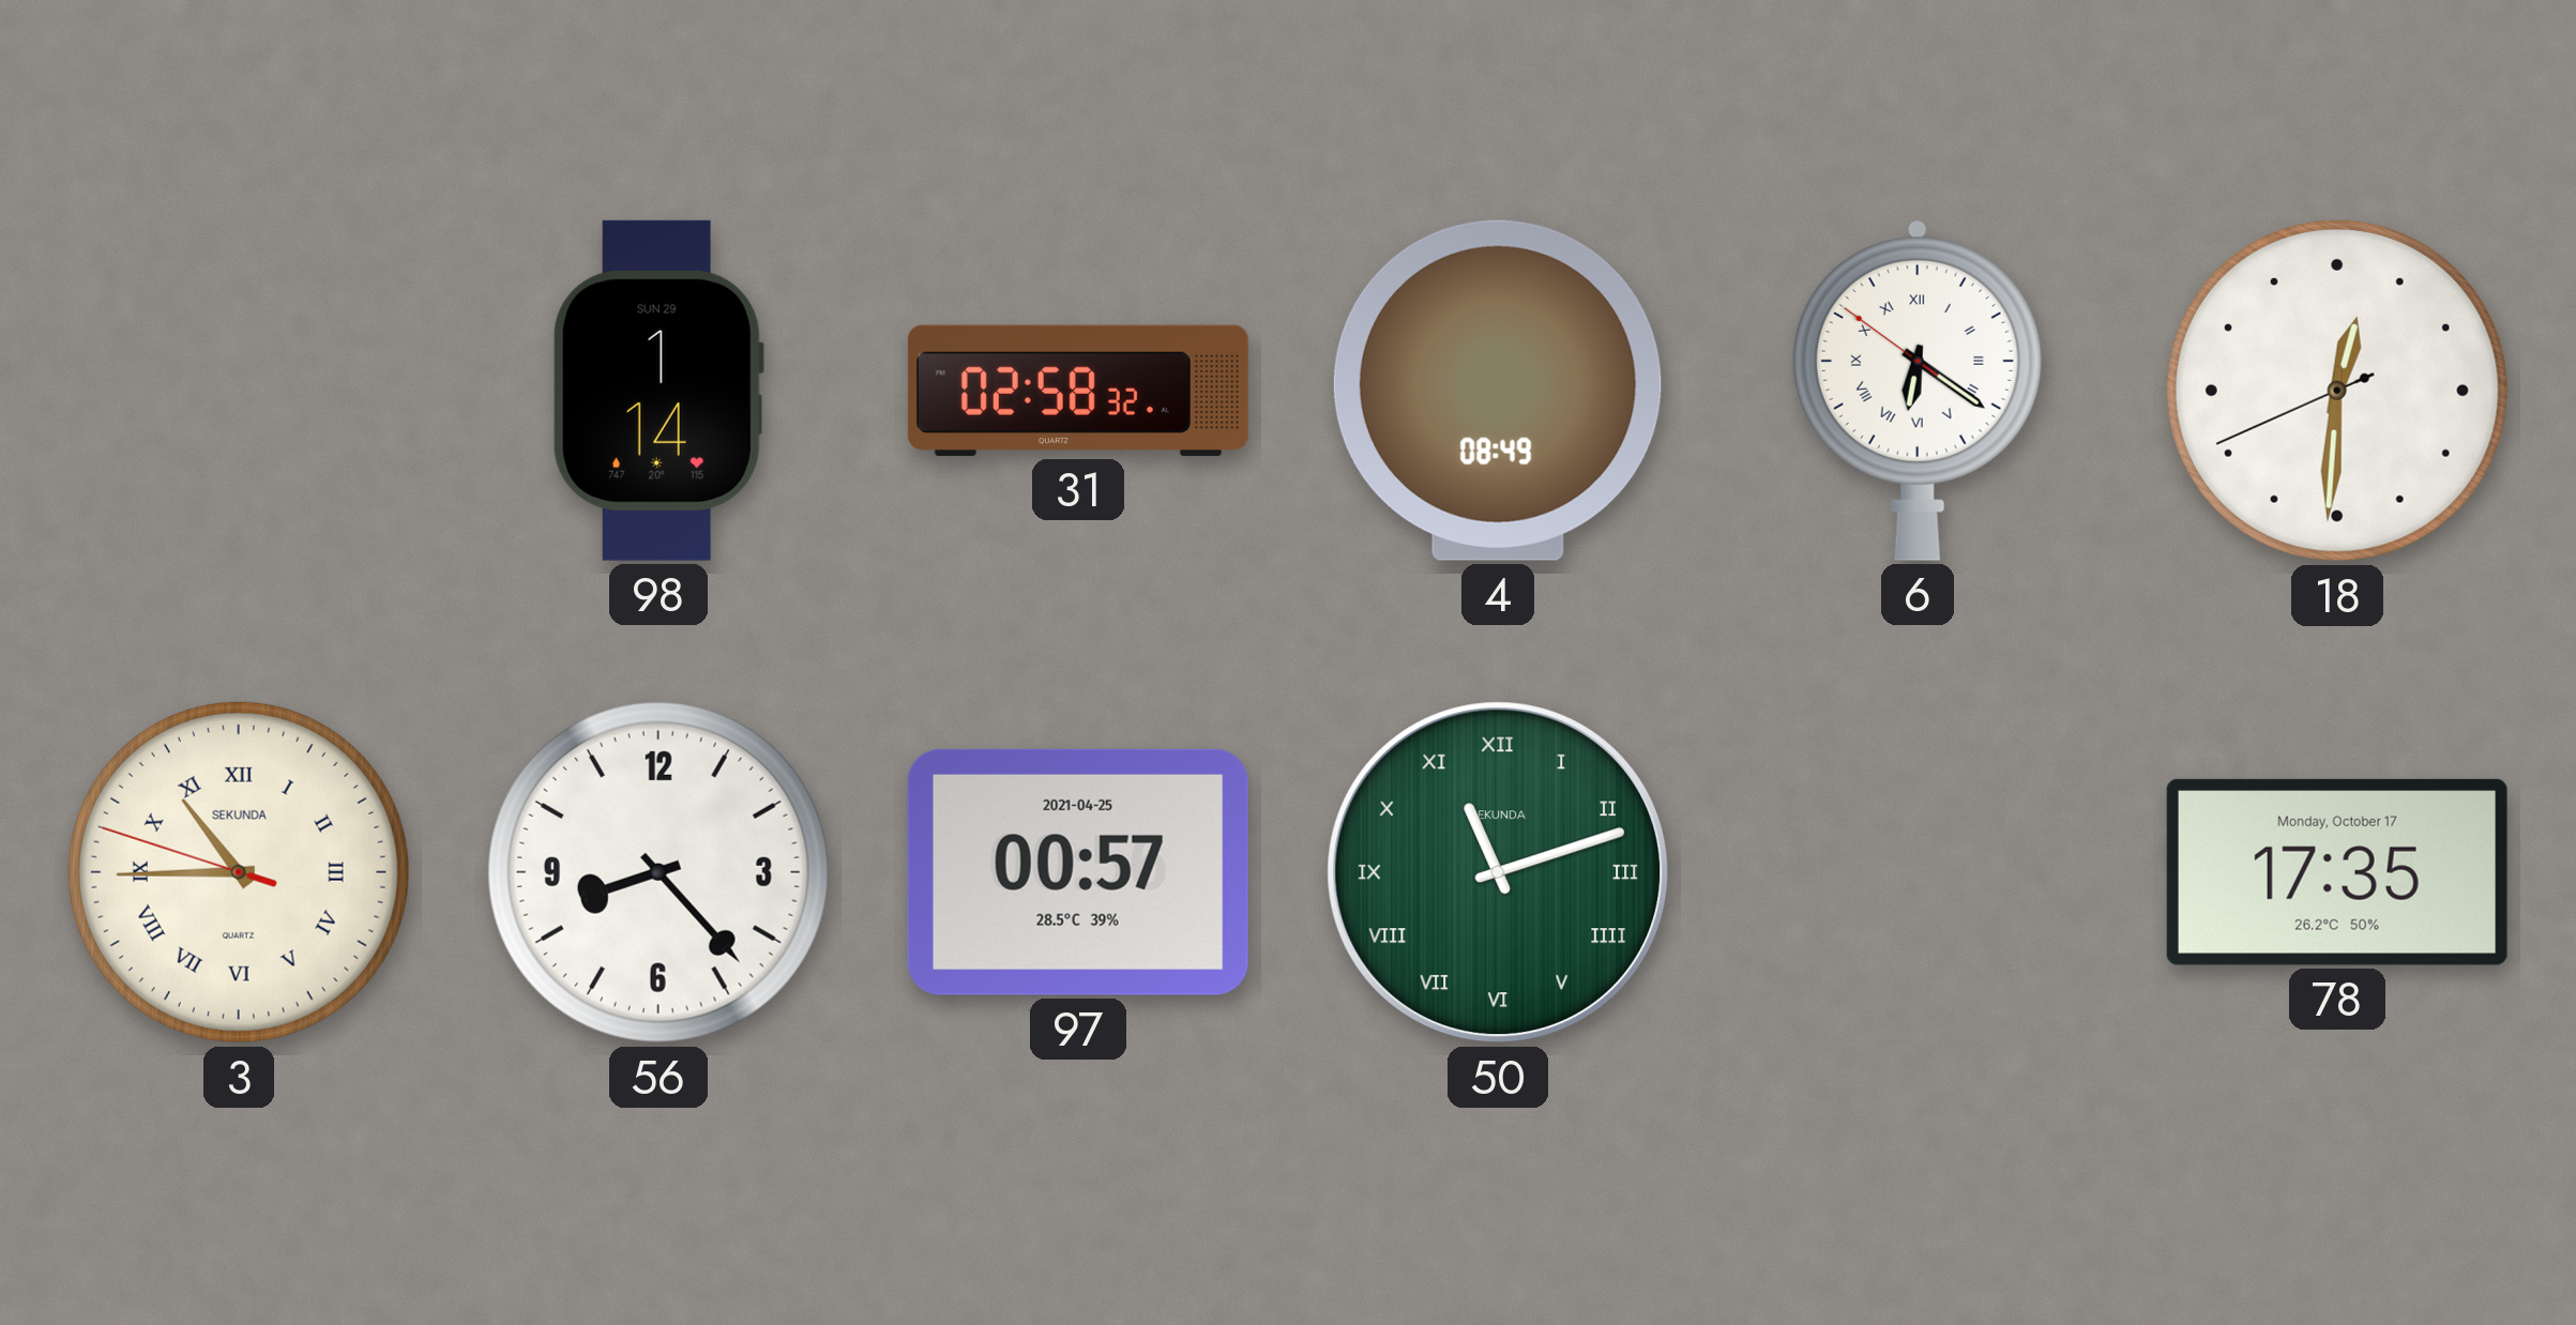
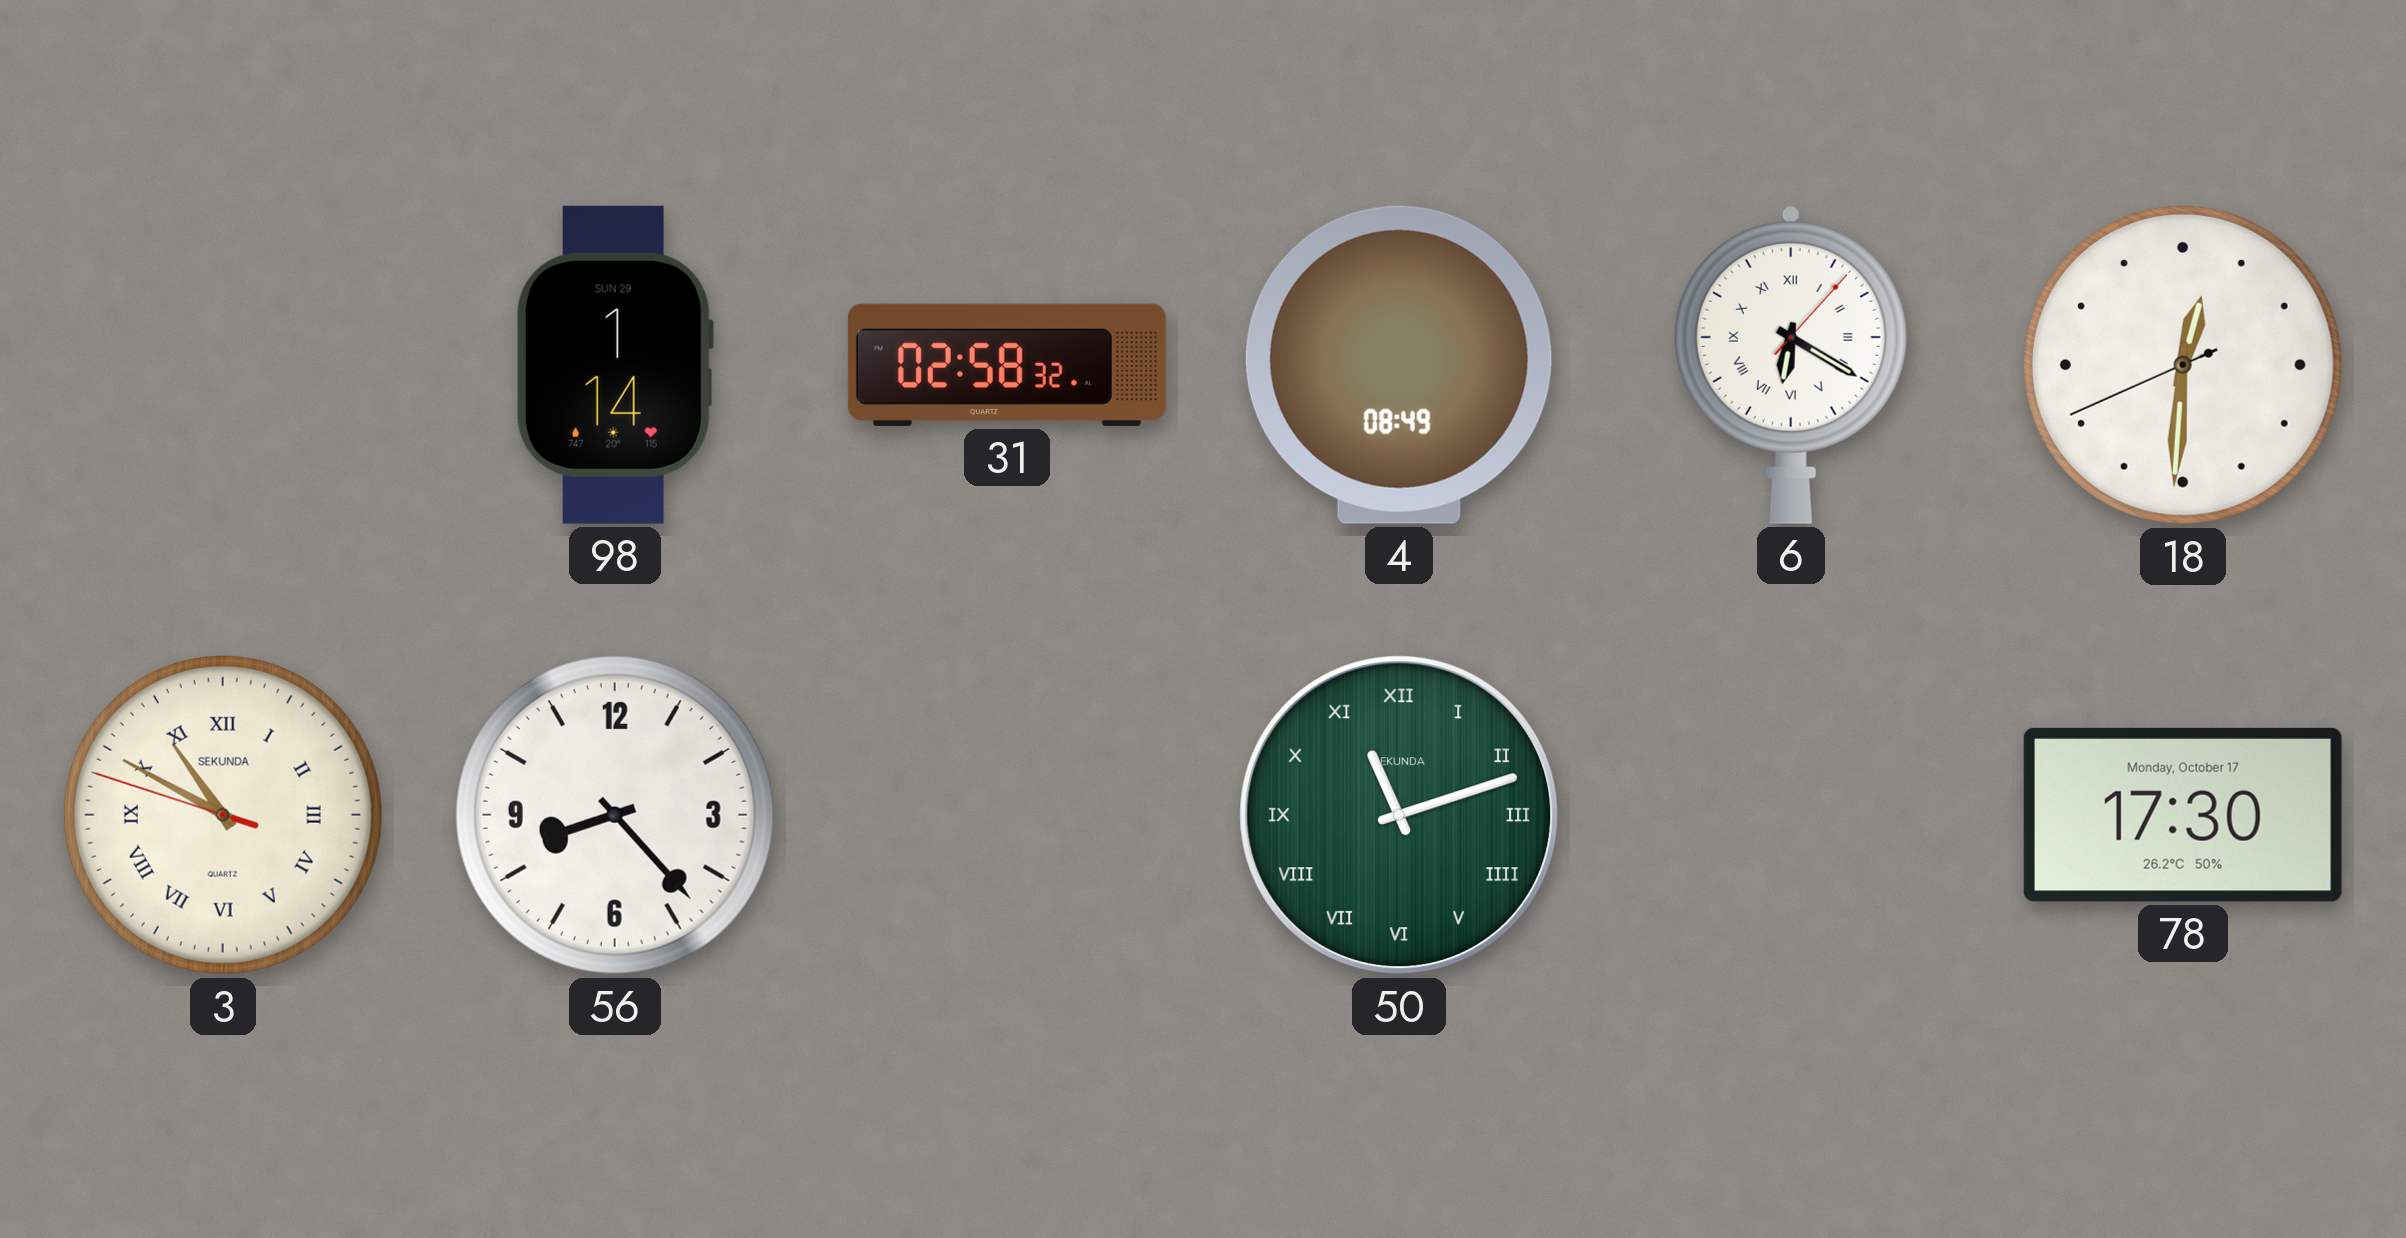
6: 6:20:51 -> 6:20:07
3: 10:44 -> 10:49
97: 00:57 -> none
78: 17:35 -> 17:30
